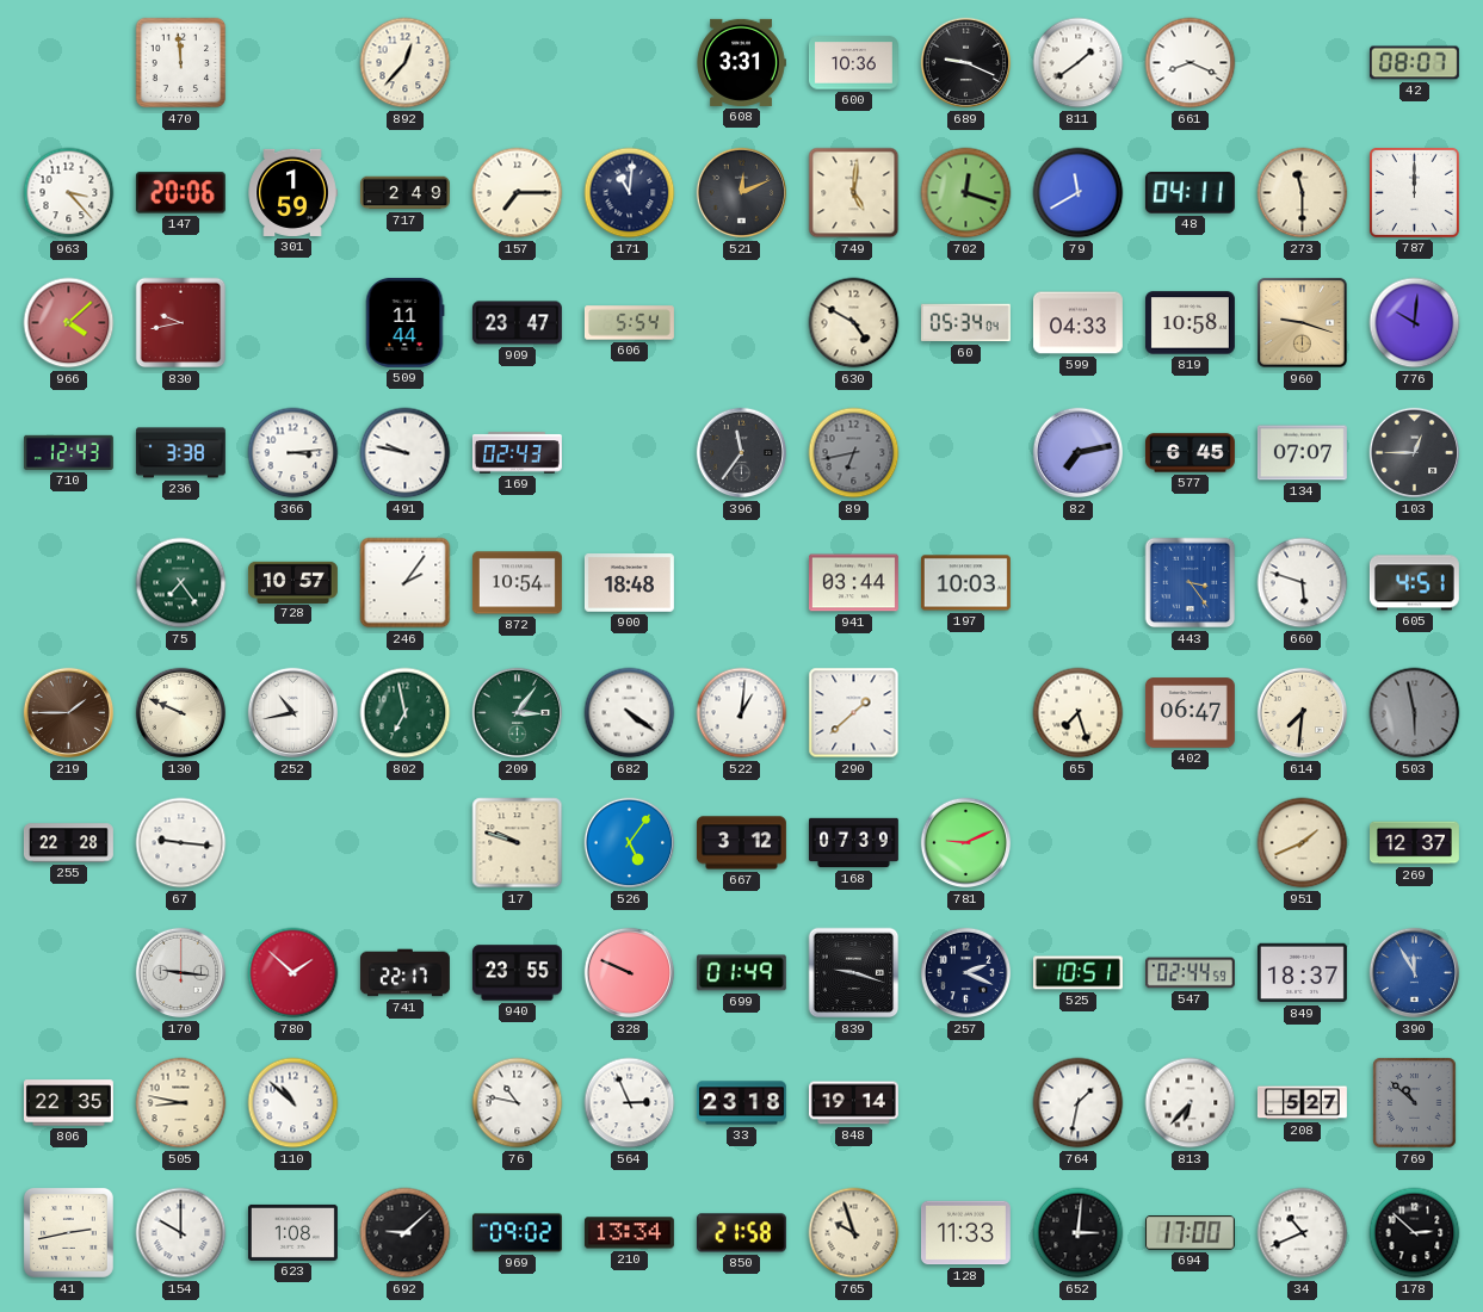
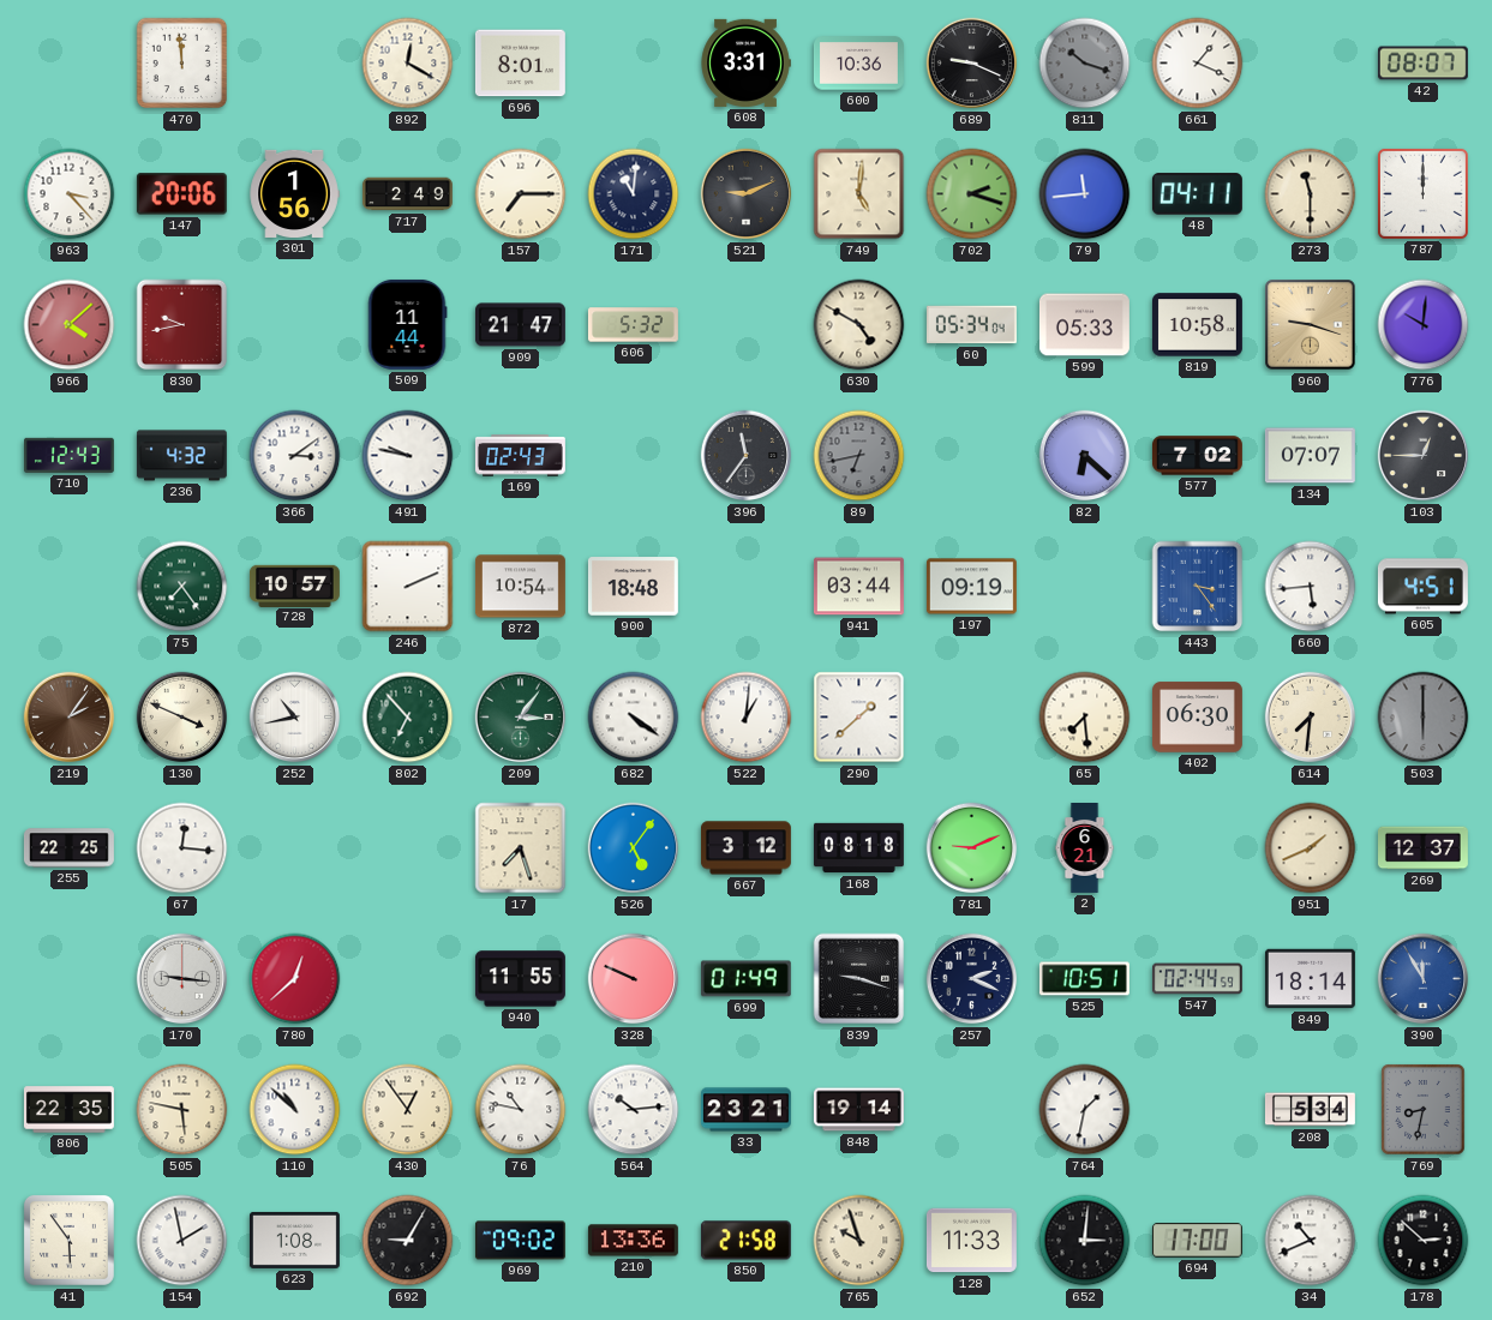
892: 12:37 -> 12:20
696: none -> 8:01
811: 1:39 -> 10:18
811 dial: white -> grey
661: 8:19 -> 1:19
301: 1:59 -> 1:56
521: 12:11 -> 9:11
702: 12:18 -> 2:18
79: 11:40 -> 11:44
909: 23:47 -> 21:47
606: 5:54 -> 5:32
599: 04:33 -> 05:33
236: 3:38 -> 4:32
366: 3:14 -> 3:09
82: 7:13 -> 6:22
577: 6:45 -> 7:02
246: 2:06 -> 2:11
197: 10:03 -> 09:19
660: 5:48 -> 5:44
219: 1:45 -> 2:06
130: 9:49 -> 3:49
802: 6:58 -> 6:53
65: 7:27 -> 7:29
402: 06:47 -> 06:30
503: 5:58 -> 6:00
255: 22:28 -> 22:25
67: 9:16 -> 12:16
17: 9:48 -> 7:27
168: 07:39 -> 08:18
2: none -> 6:21
780: 1:52 -> 12:38
741: 22:17 -> none
940: 23:55 -> 11:55
849: 18:37 -> 18:14
505: 8:47 -> 5:47
430: none -> 12:54
564: 2:56 -> 10:14
33: 23:18 -> 23:21
813: 6:37 -> none
208: 5:27 -> 5:34
769: 10:52 -> 8:32
41: 2:43 -> 5:54
154: 10:00 -> 1:58
692: 9:08 -> 9:05
210: 13:34 -> 13:36
